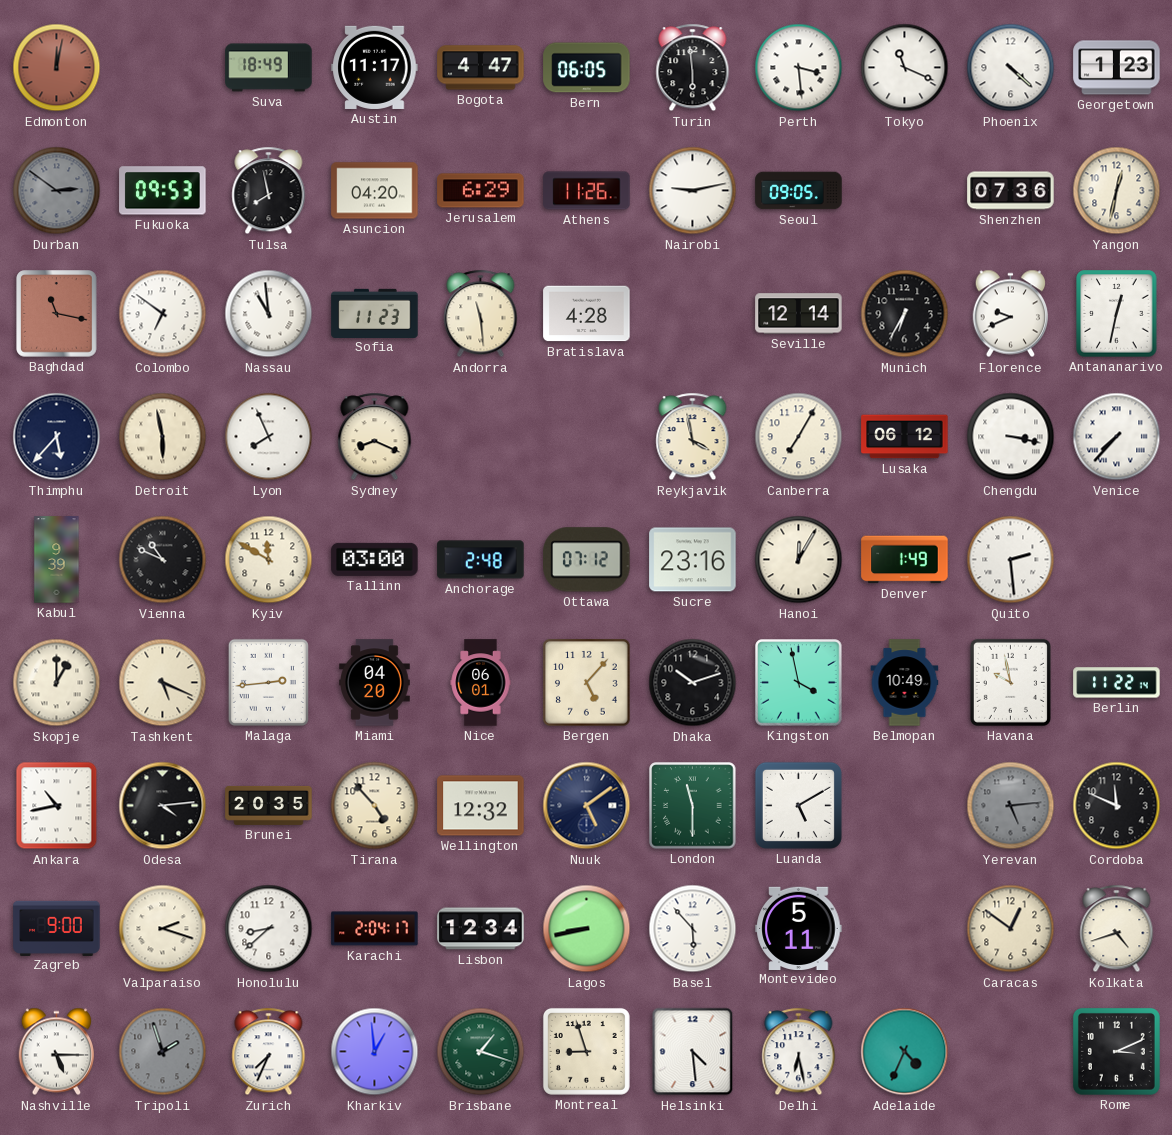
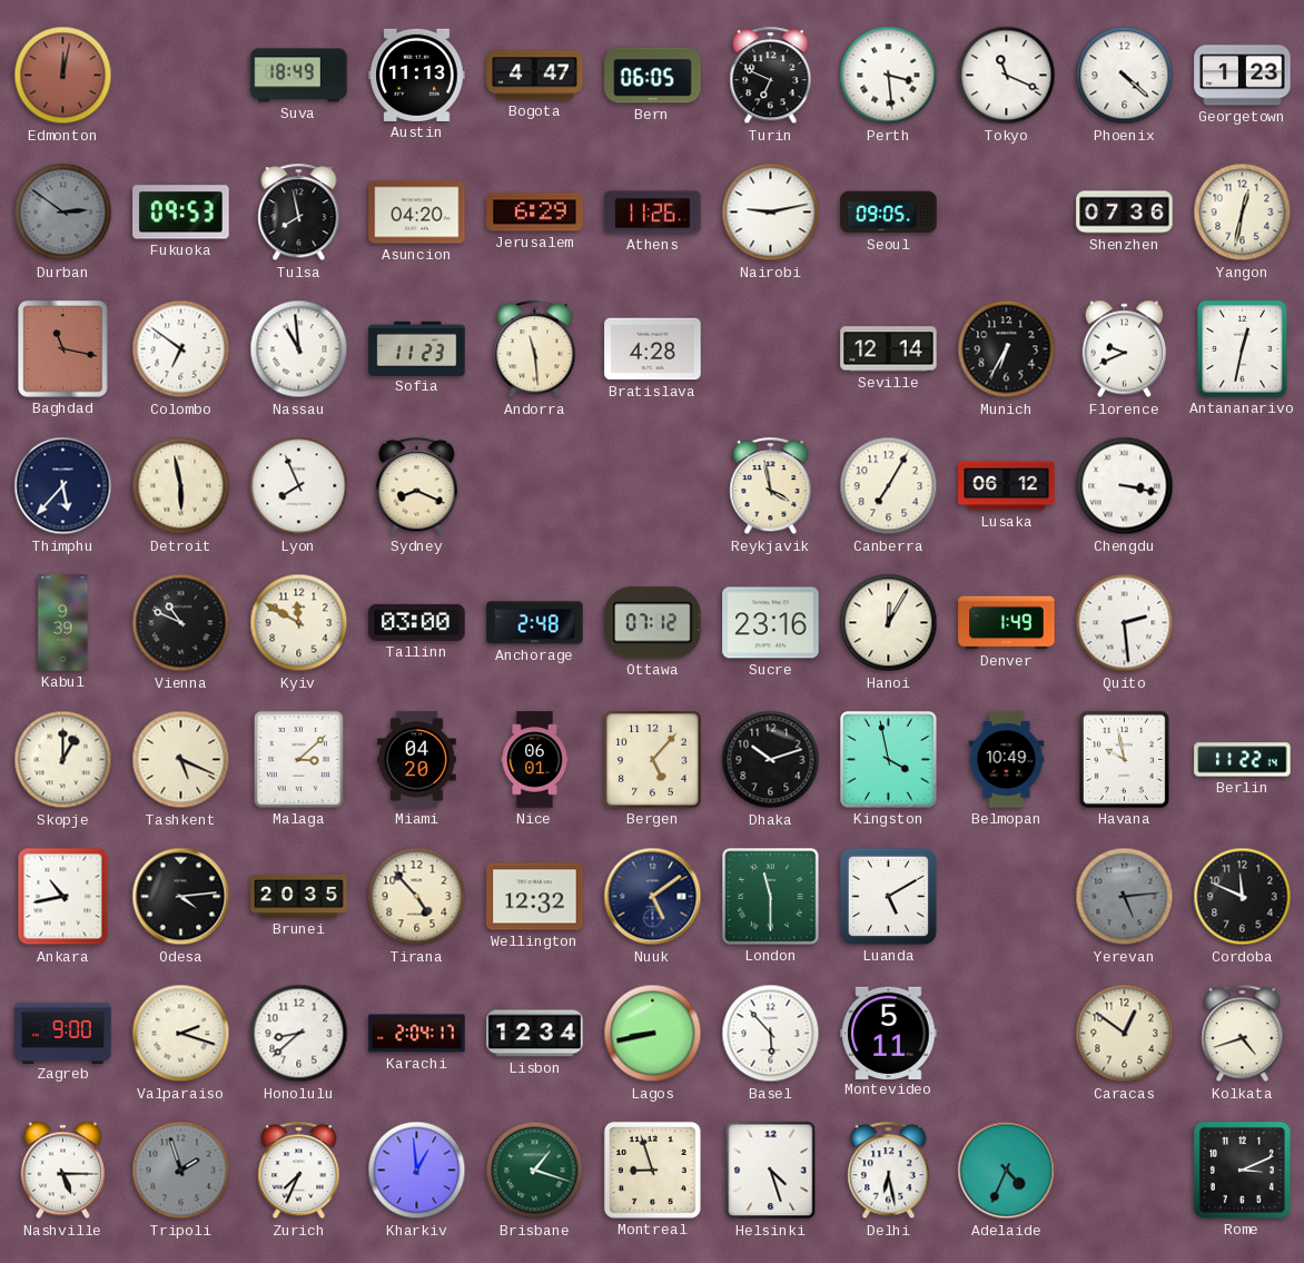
Austin: 11:17 -> 11:13
Turin: 5:59 -> 6:49
Venice: 7:37 -> none
Malaga: 2:44 -> 3:08
Helsinki: 4:29 -> 4:27
